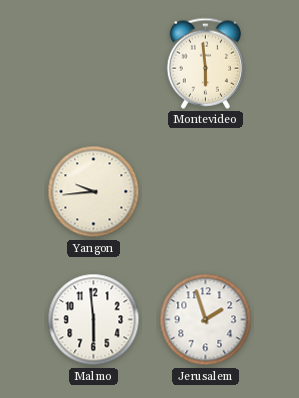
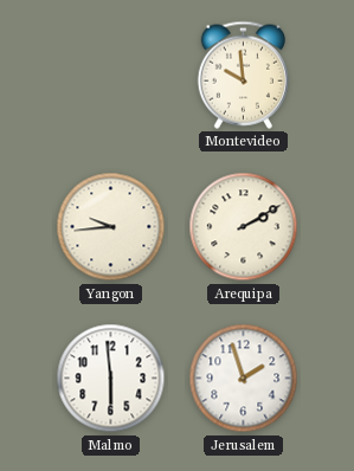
Montevideo: 5:59 -> 9:59
Arequipa: none -> 2:10
